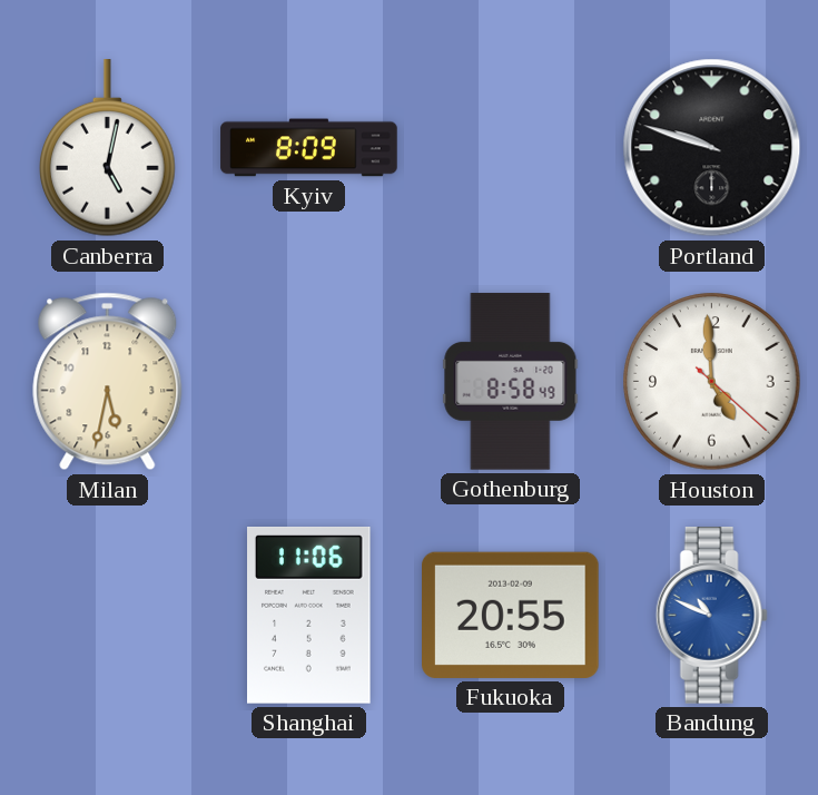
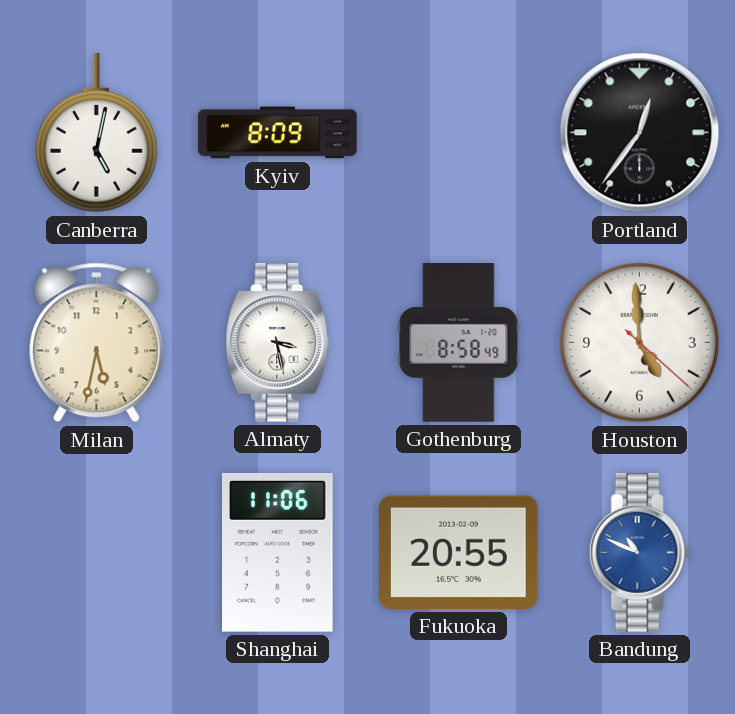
Portland: 9:48 -> 12:36
Almaty: none -> 3:28
